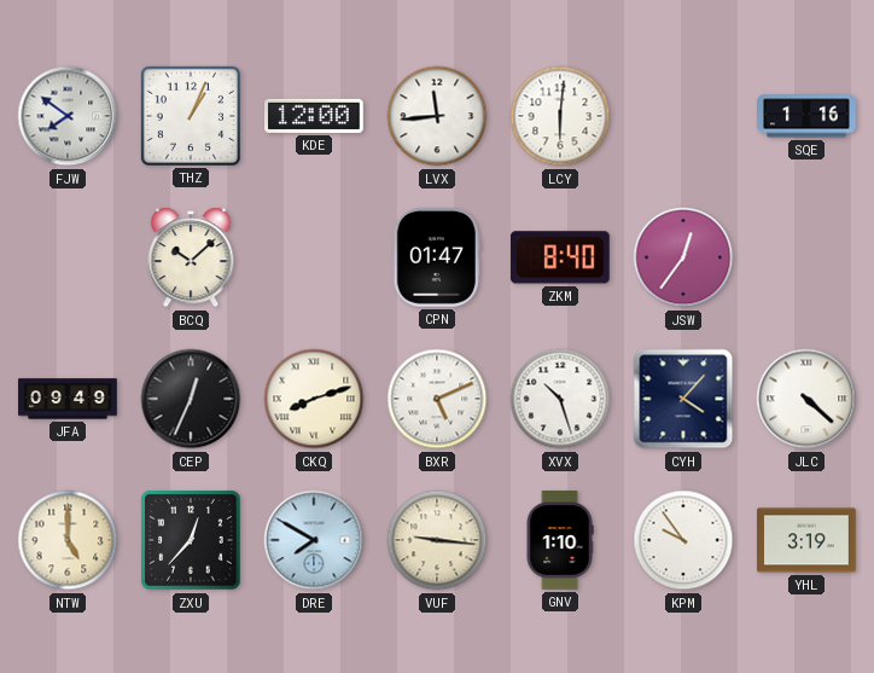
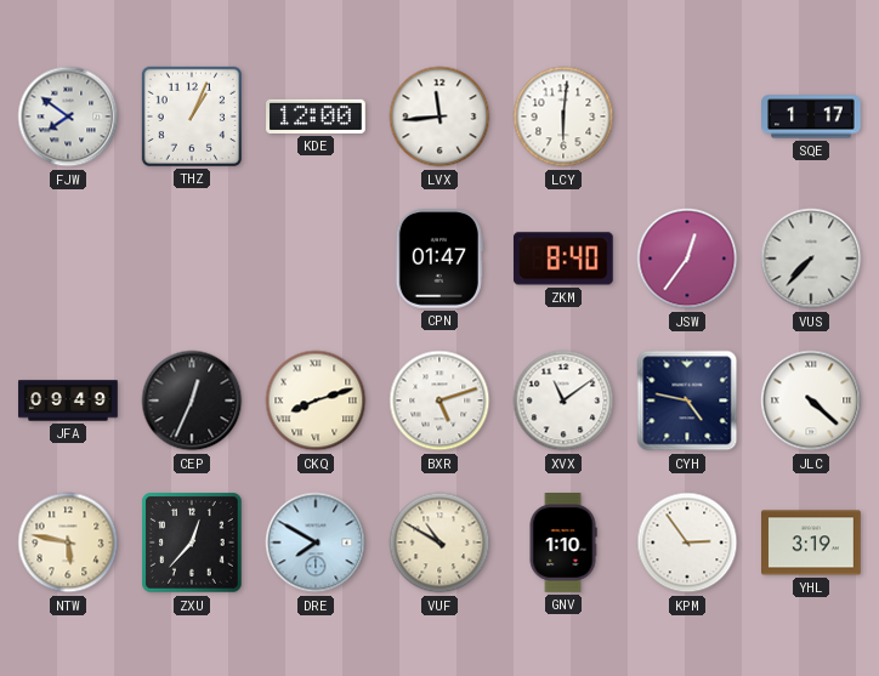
SQE: 1:16 -> 1:17
BCQ: 10:08 -> none
VUS: none -> 7:37
BXR: 5:11 -> 5:12
XVX: 10:27 -> 11:09
CYH: 4:07 -> 4:47
NTW: 5:00 -> 5:47
VUF: 9:16 -> 10:50
KPM: 9:54 -> 2:54
